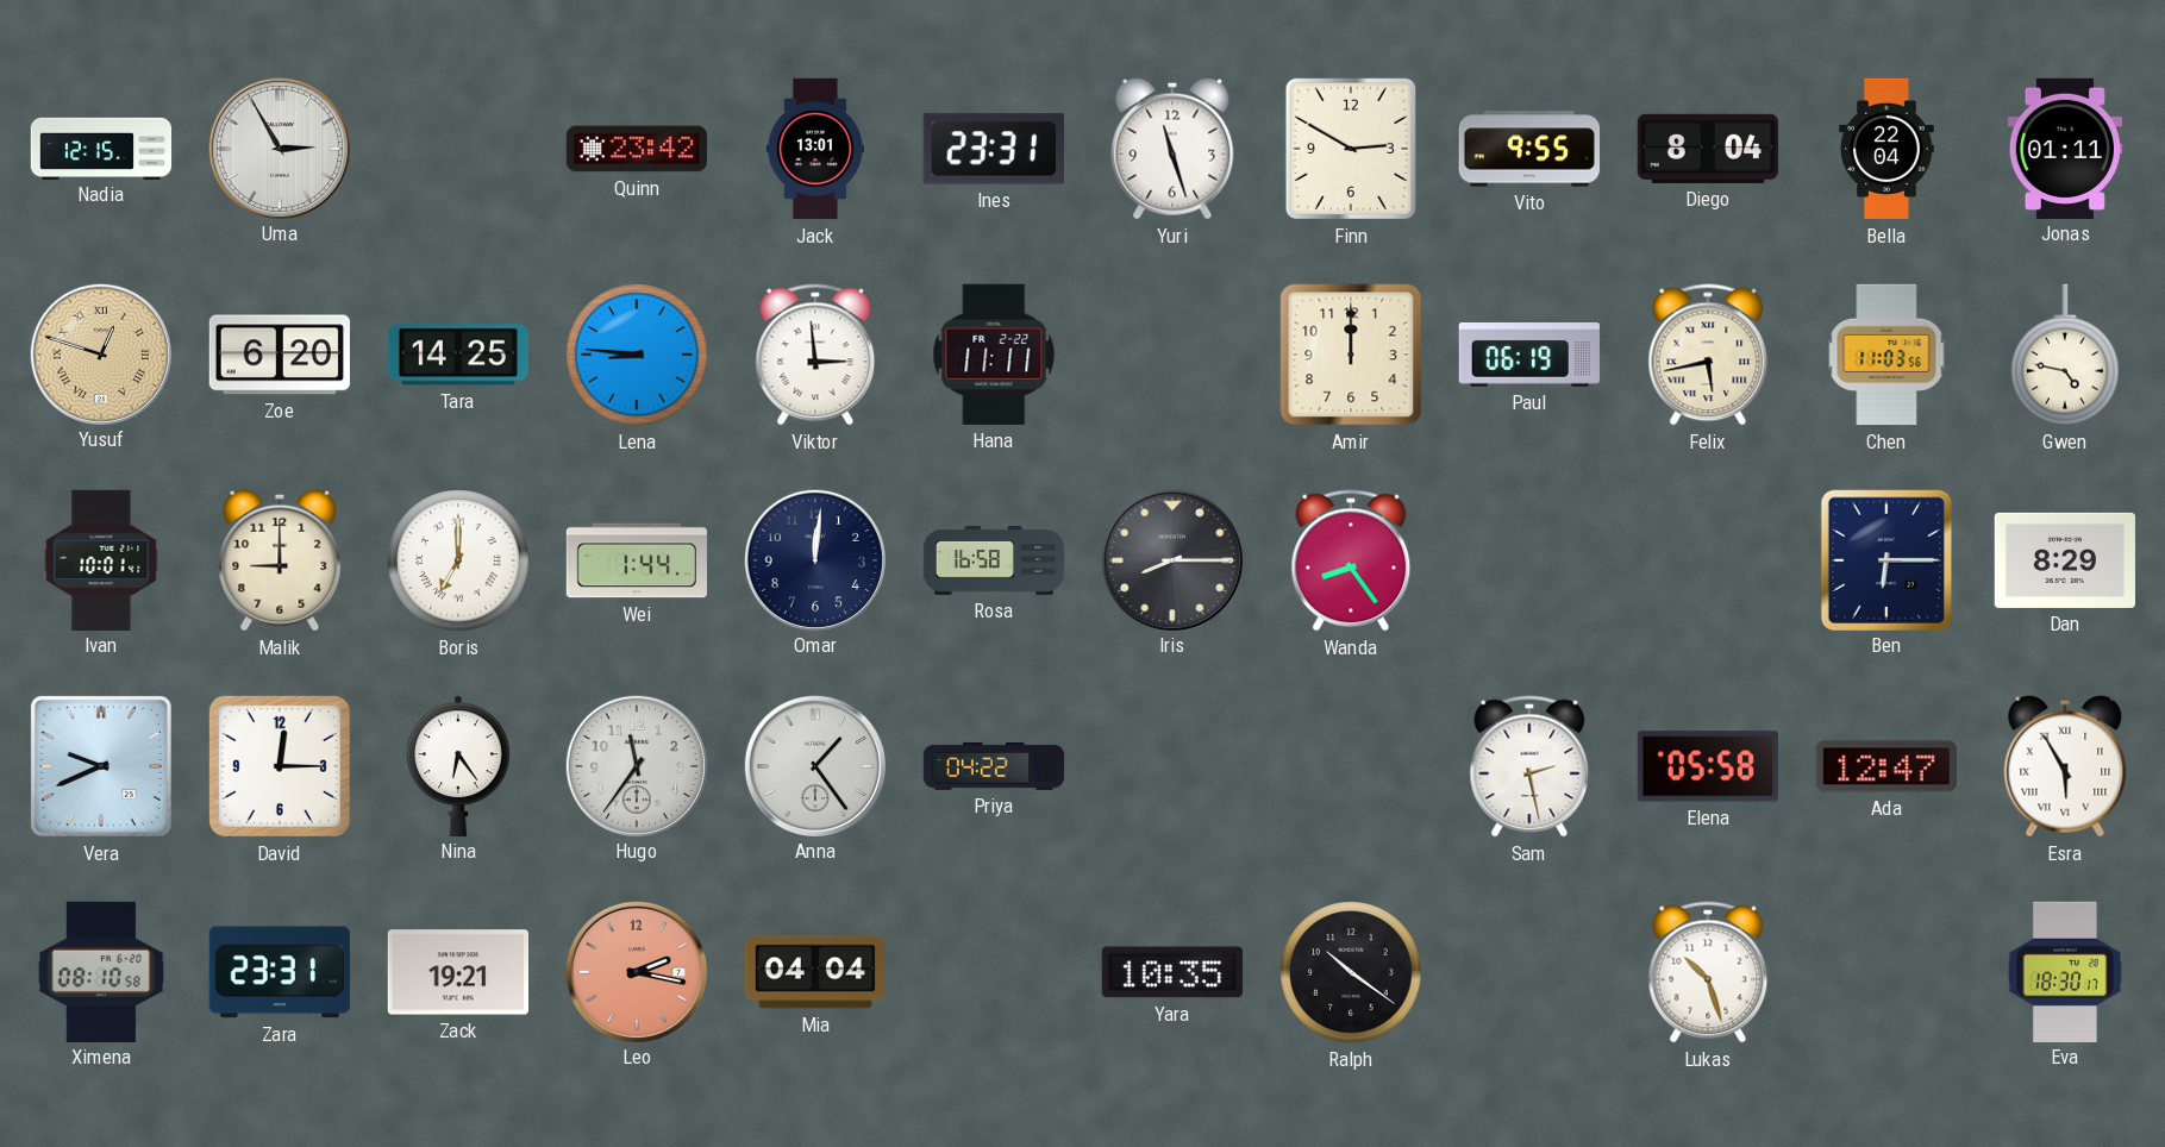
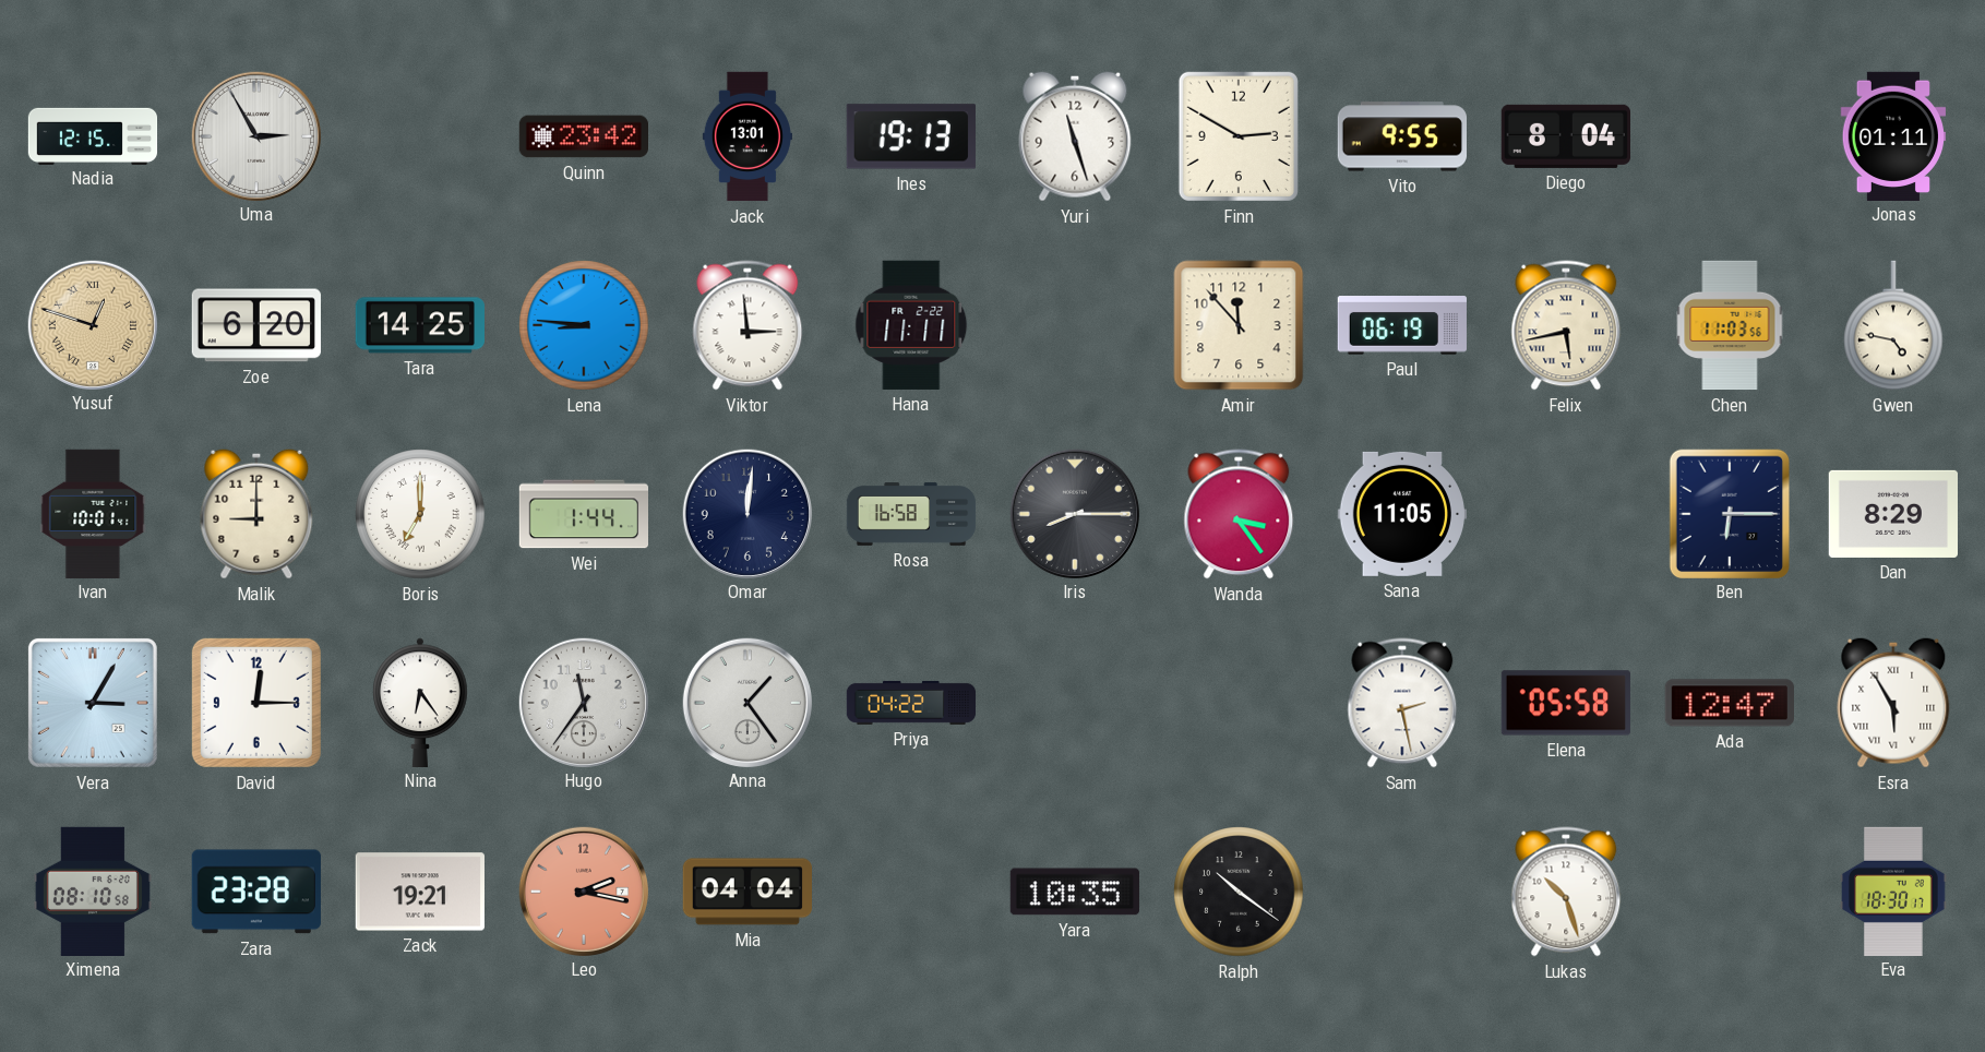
Ines: 23:31 -> 19:13
Bella: 22:04 -> none
Amir: 12:00 -> 11:53
Wanda: 8:24 -> 3:24
Sana: none -> 11:05
Vera: 9:41 -> 3:05
Zara: 23:31 -> 23:28
